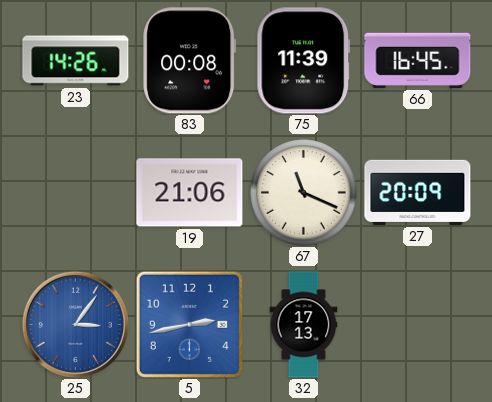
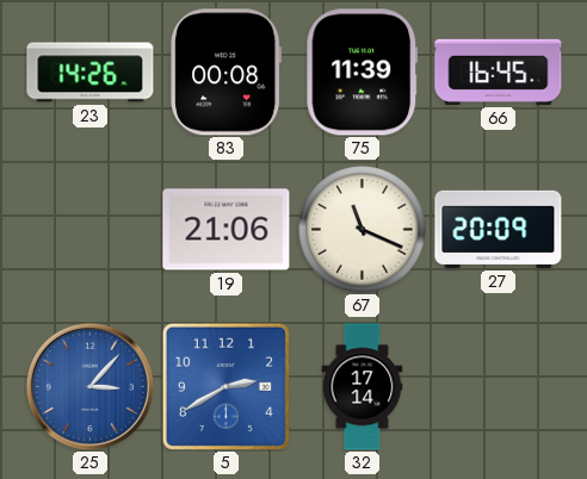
25: 3:06 -> 3:07
5: 2:43 -> 2:40
32: 17:13 -> 17:14
